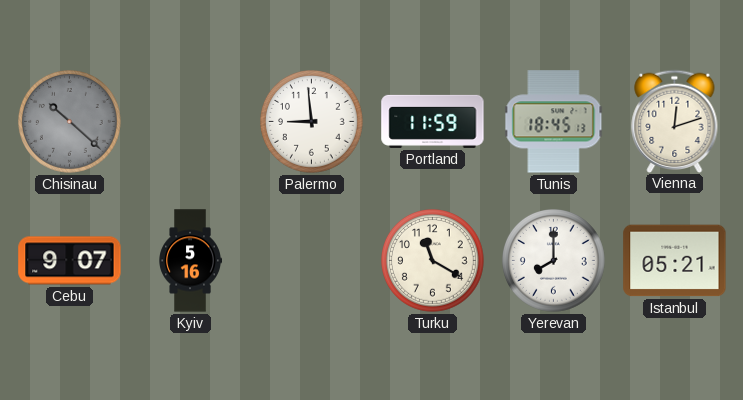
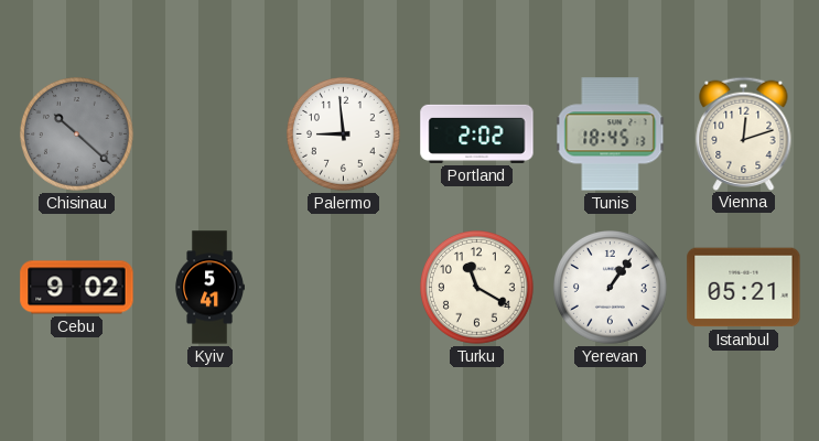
Portland: 11:59 -> 2:02
Cebu: 9:07 -> 9:02
Kyiv: 5:16 -> 5:41
Yerevan: 8:00 -> 1:06
